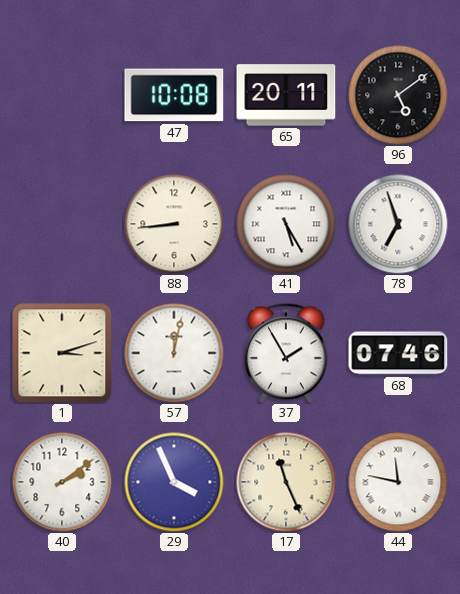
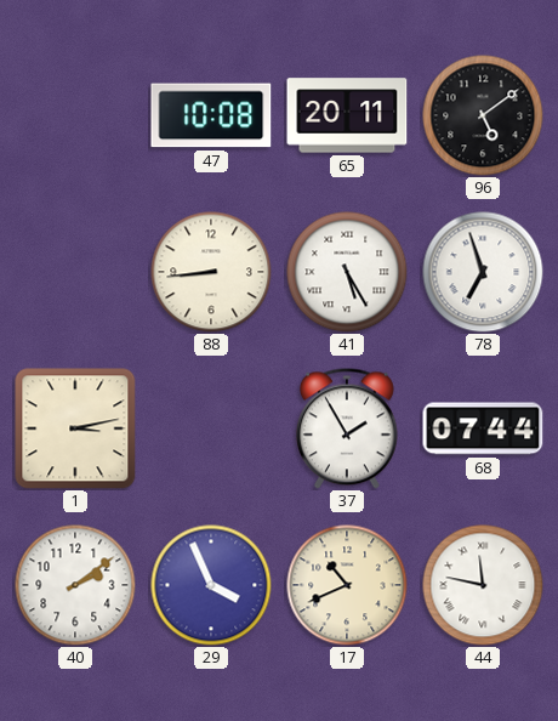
1: 3:12 -> 3:13
57: 12:02 -> none
68: 07:46 -> 07:44
17: 11:26 -> 10:41
